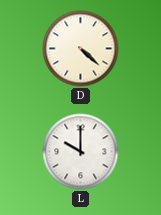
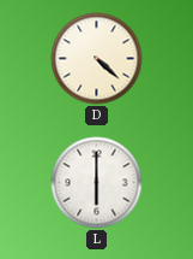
L: 10:00 -> 6:00
